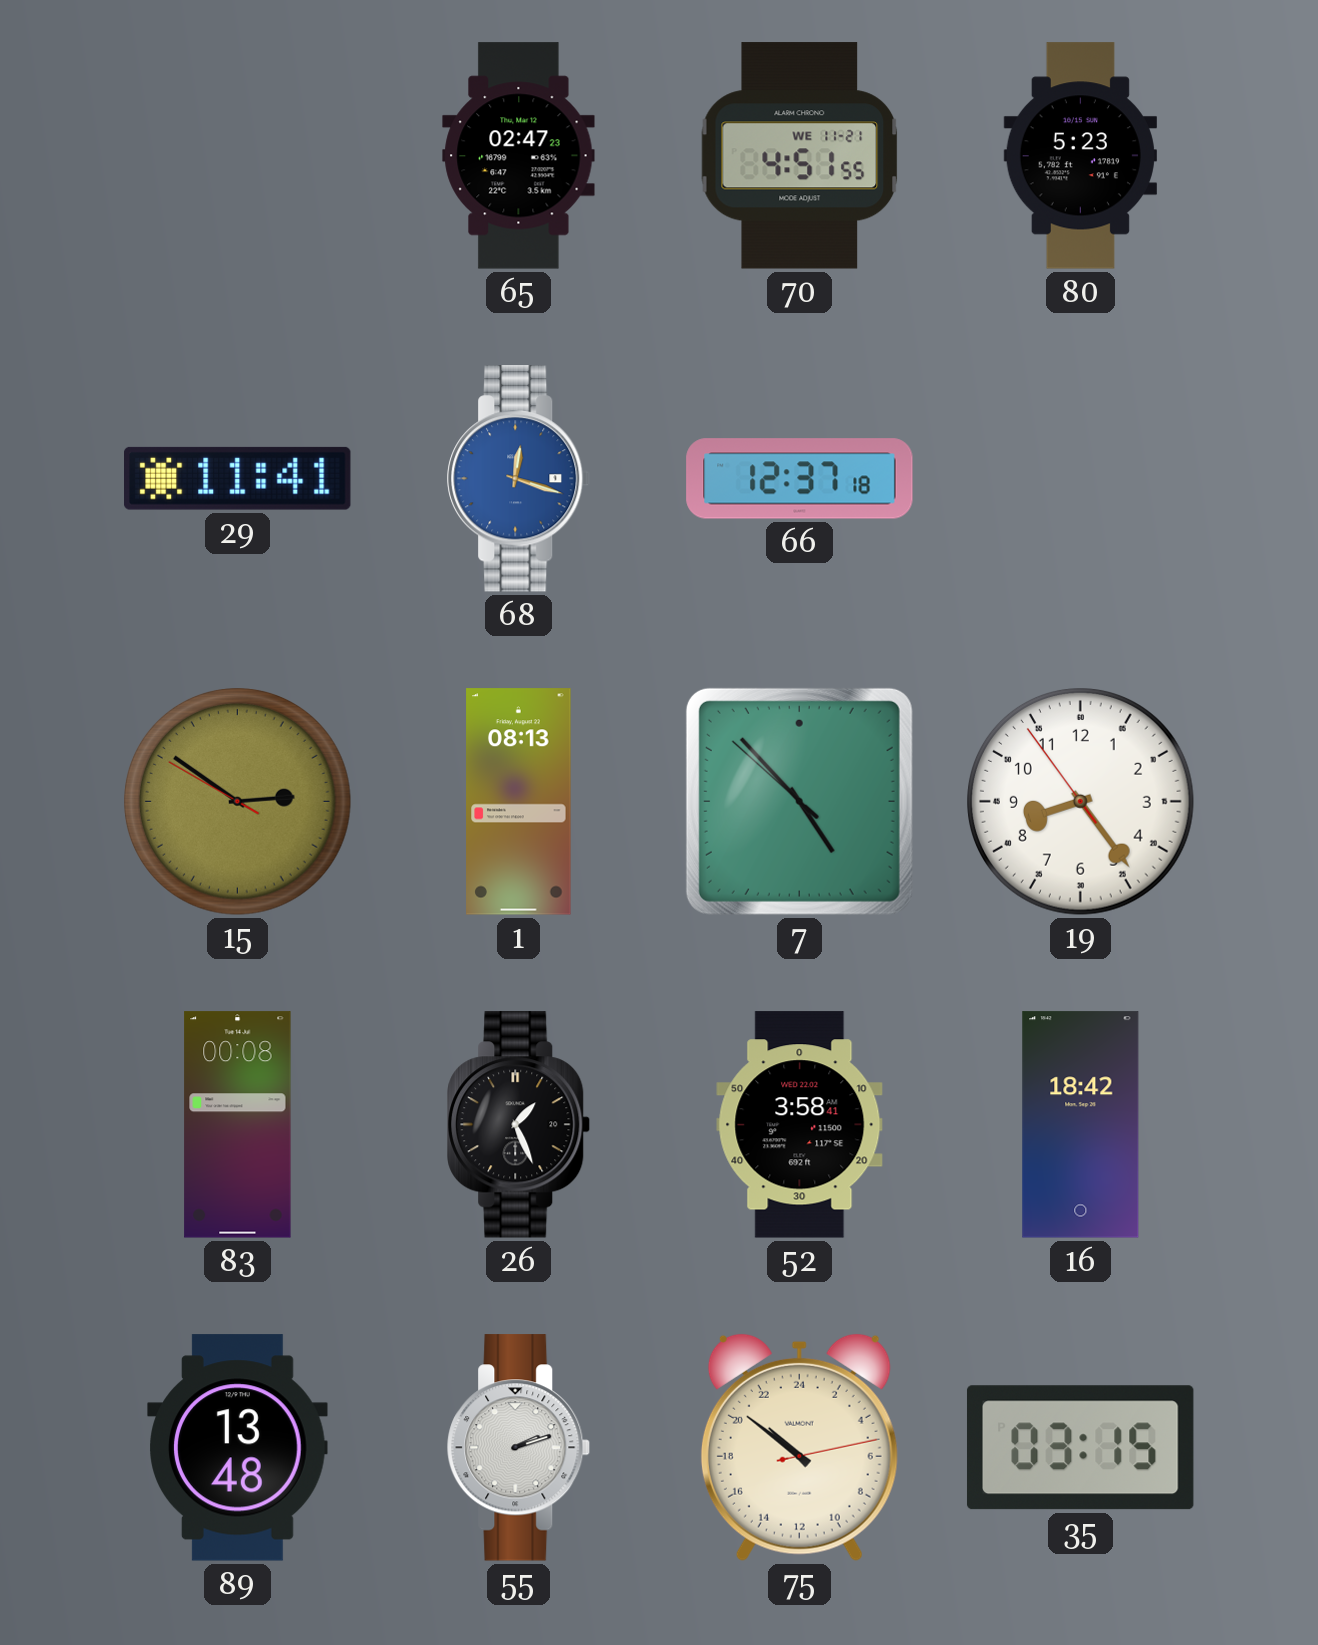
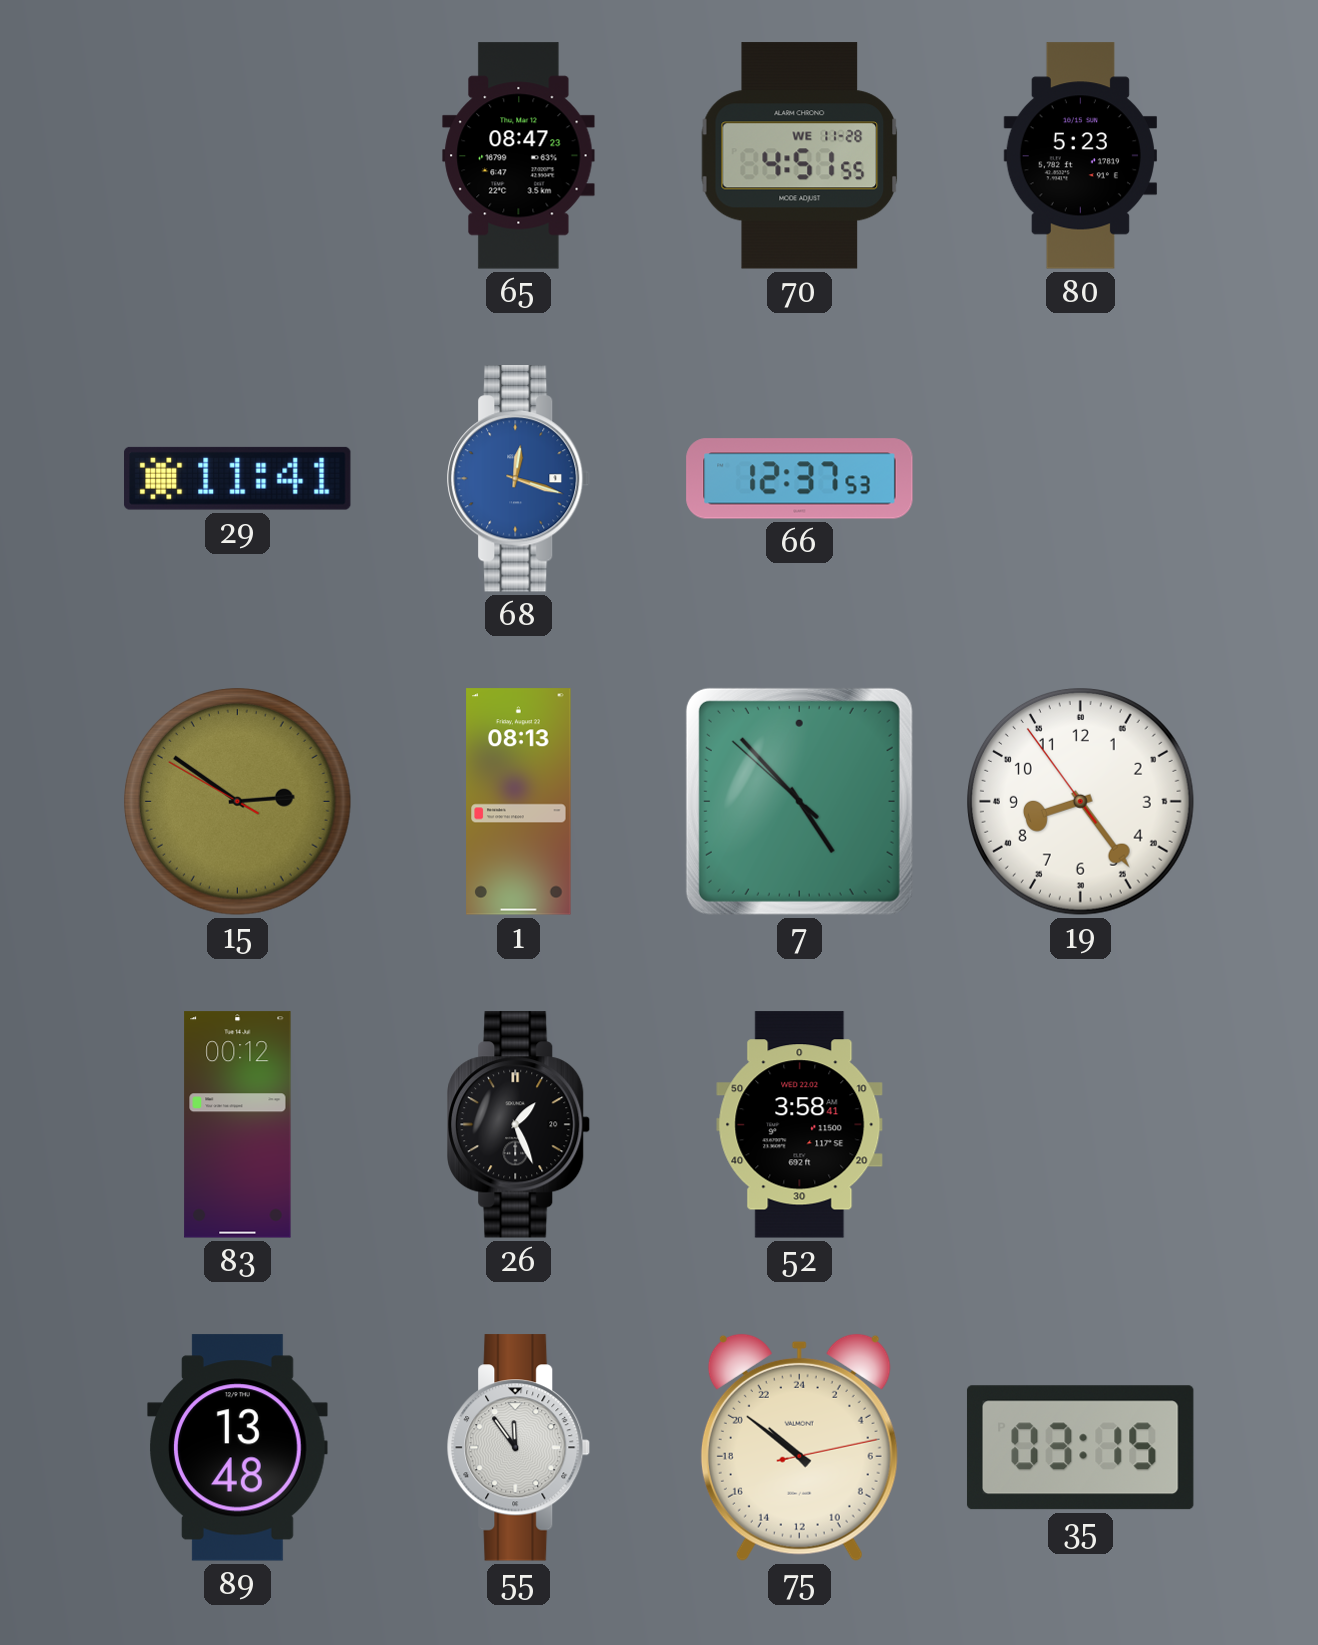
65: 02:47 -> 08:47
70 date: WE 11-21 -> WE 11-28
66: 12:37:18 -> 12:37:53
83: 00:08 -> 00:12
16: 18:42 -> none
55: 2:12 -> 11:54
